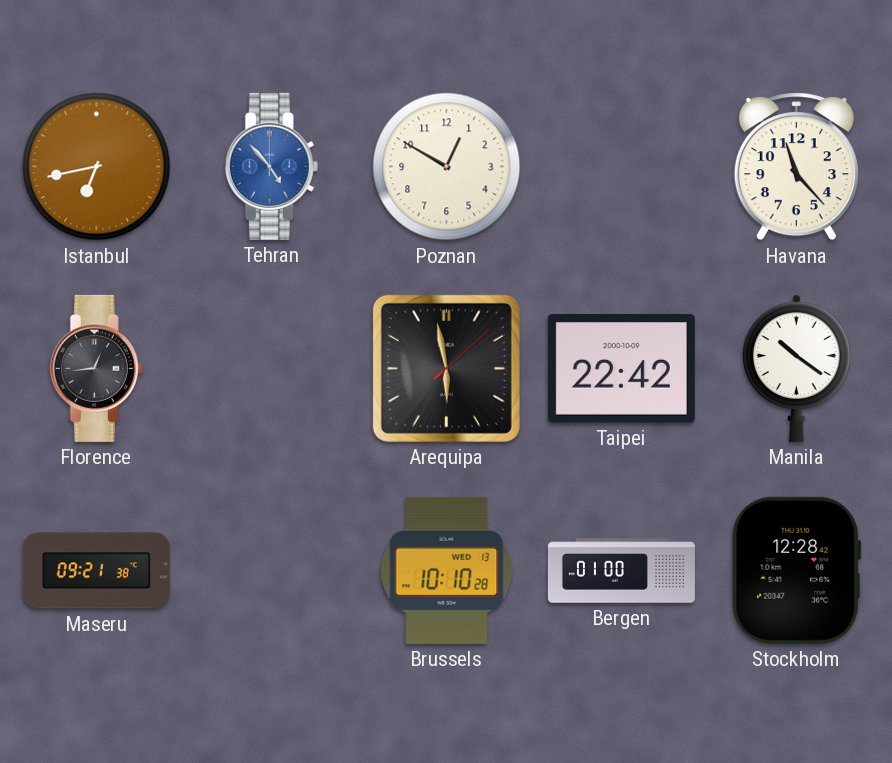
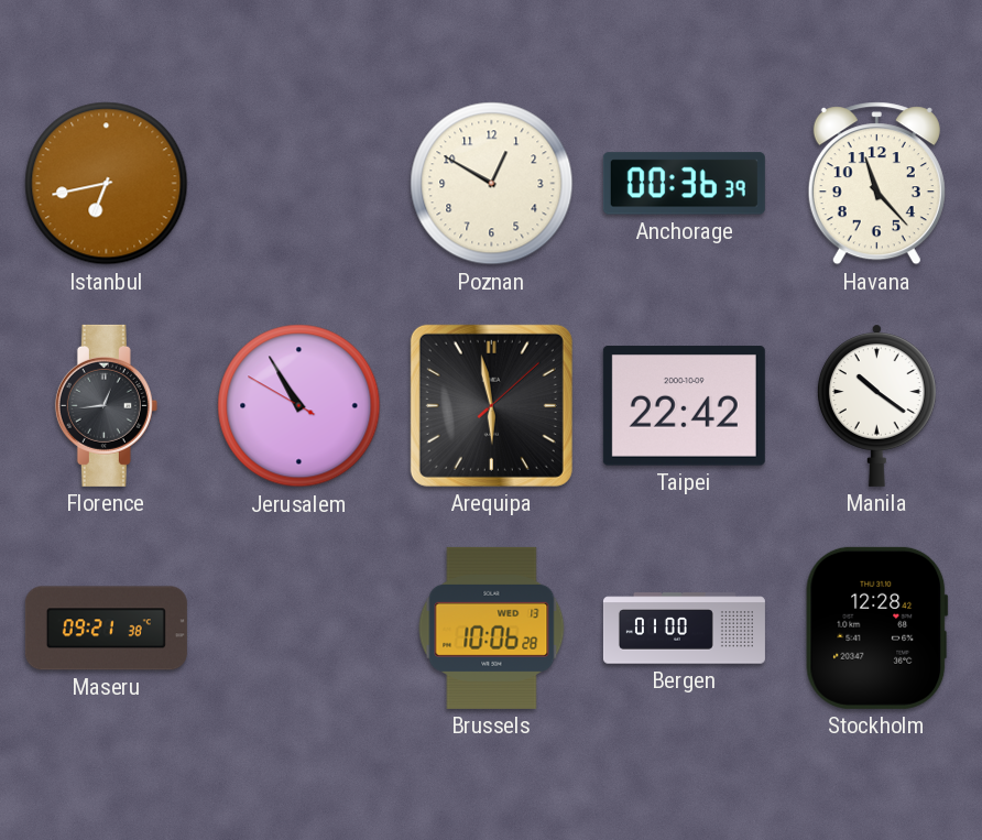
Tehran: 4:53 -> none
Anchorage: none -> 00:36
Jerusalem: none -> 10:54
Brussels: 10:10 -> 10:06
